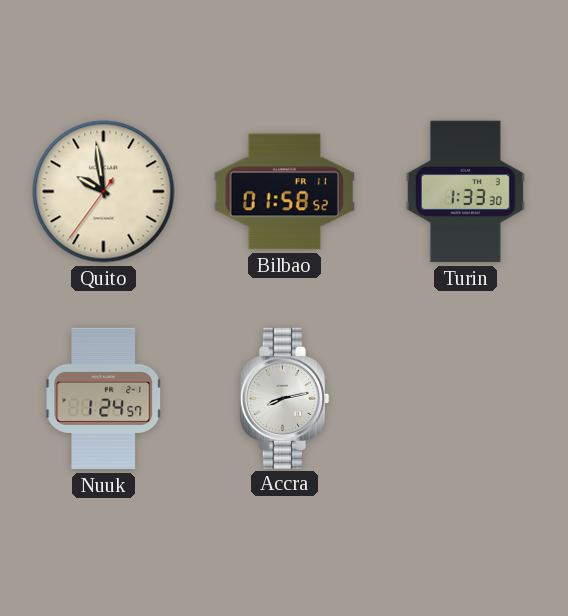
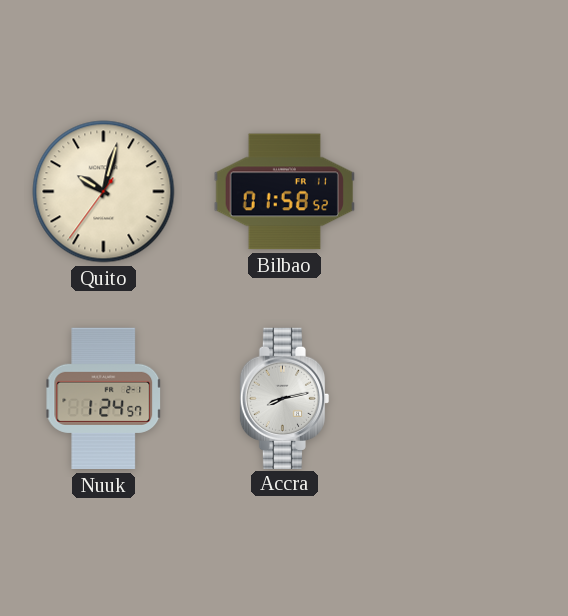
Quito: 9:58 -> 10:02
Turin: 1:33 -> none
